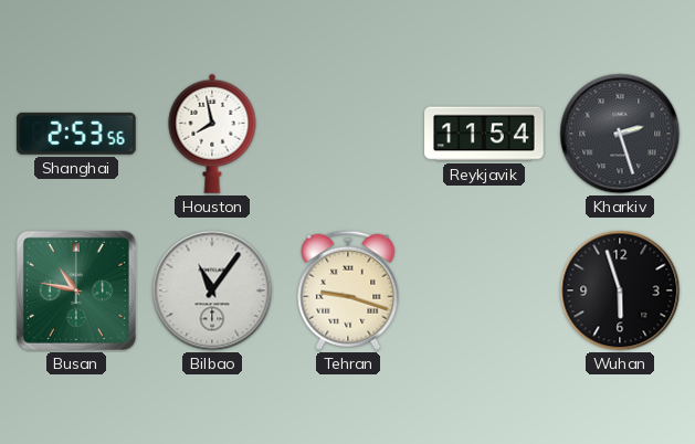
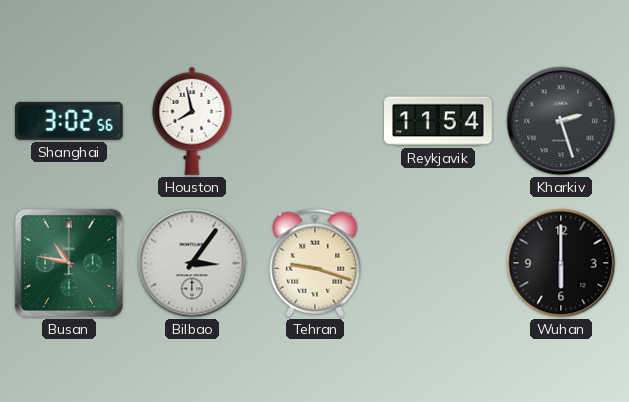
Shanghai: 2:53 -> 3:02
Bilbao: 11:06 -> 3:06
Wuhan: 5:57 -> 6:00
